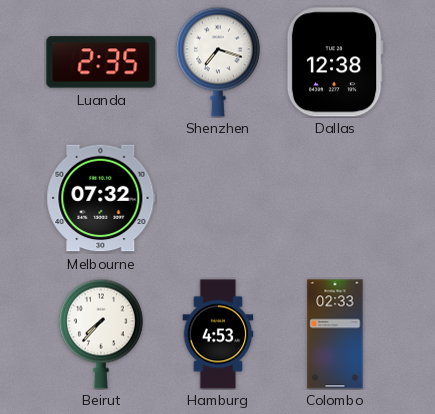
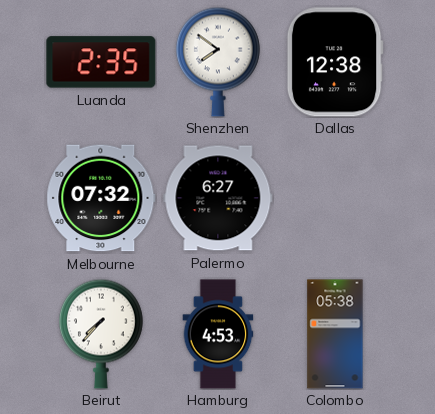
Shenzhen: 7:18 -> 7:51
Palermo: none -> 6:27
Colombo: 02:33 -> 05:38
